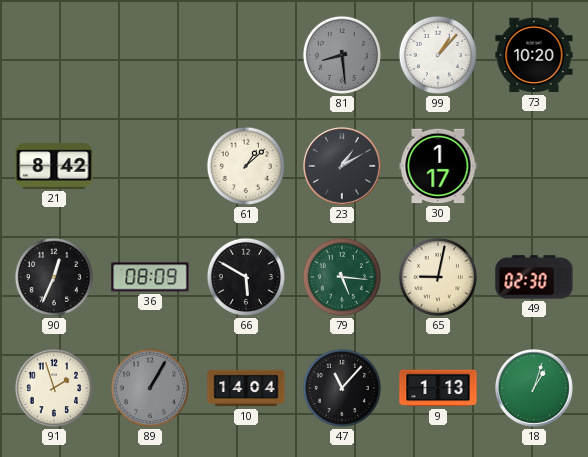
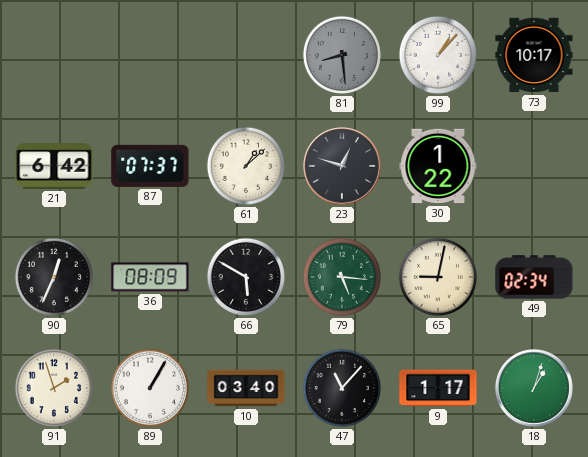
73: 10:20 -> 10:17
21: 8:42 -> 6:42
87: none -> 07:37
23: 1:10 -> 12:48
30: 1:17 -> 1:22
49: 02:30 -> 02:34
89 dial: grey -> white
10: 14:04 -> 03:40
9: 1:13 -> 1:17
